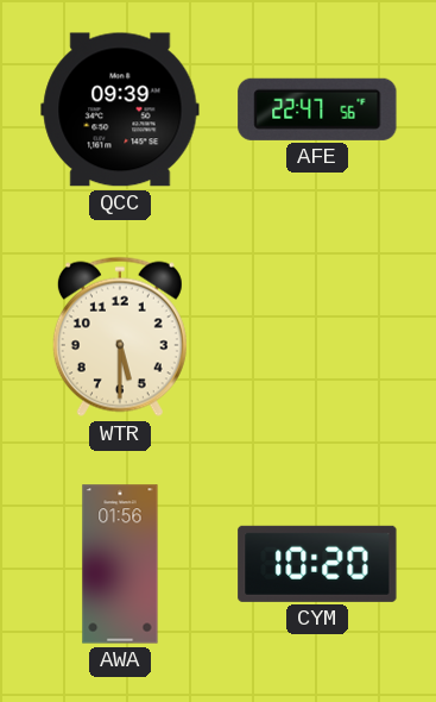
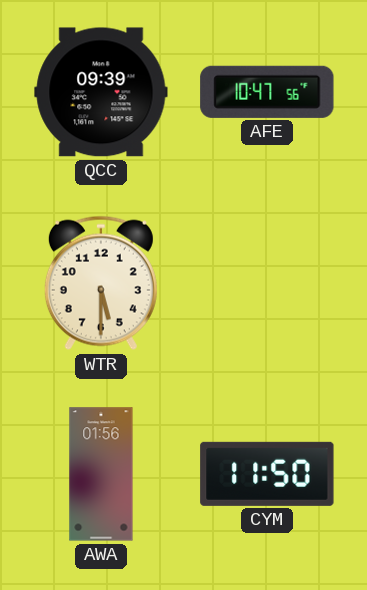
AFE: 22:47 -> 10:47
CYM: 10:20 -> 11:50
